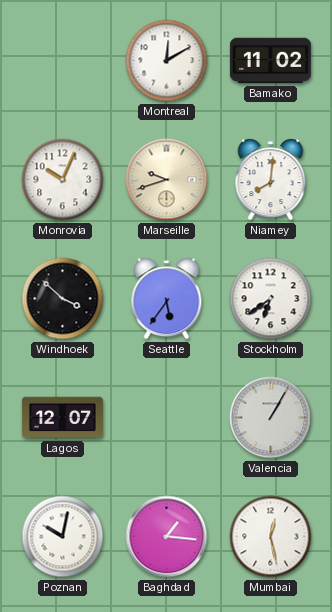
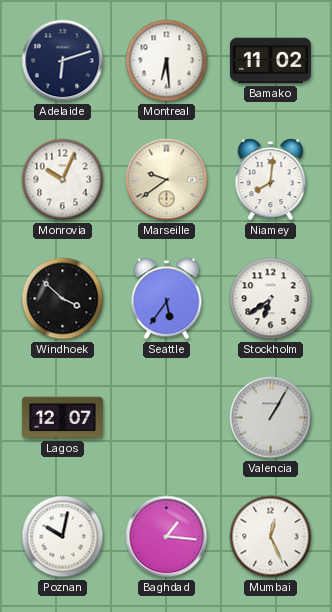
Adelaide: none -> 6:12
Montreal: 12:10 -> 6:29
Marseille: 9:42 -> 9:39
Mumbai: 12:28 -> 12:26
